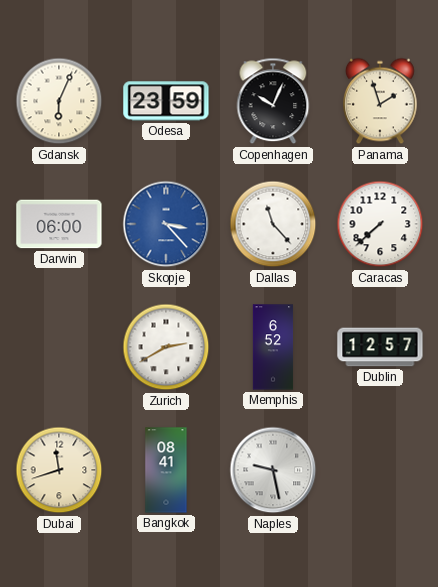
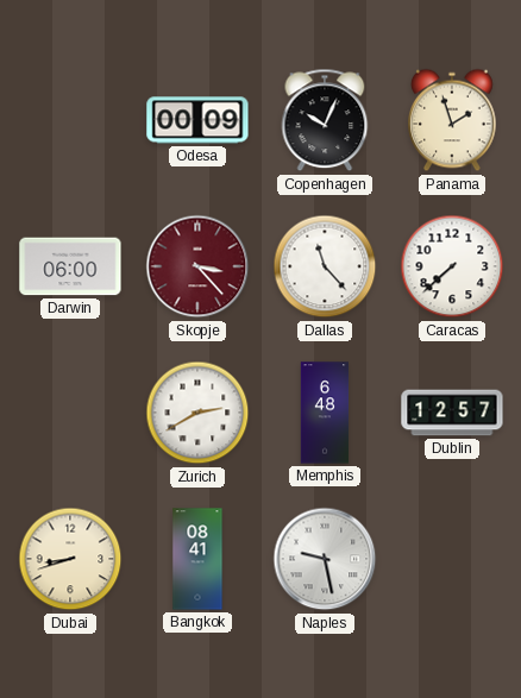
Gdansk: 6:04 -> none
Odesa: 23:59 -> 00:09
Skopje dial: blue -> burgundy
Memphis: 6:52 -> 6:48
Dubai: 11:42 -> 8:42
